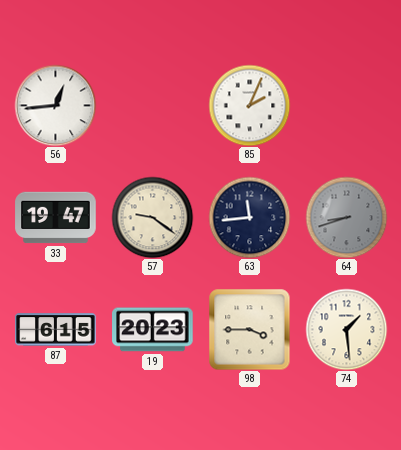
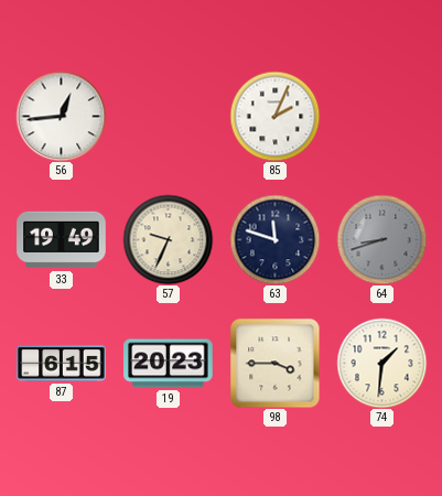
33: 19:47 -> 19:49
57: 9:21 -> 9:34
63: 11:44 -> 11:48
74: 1:29 -> 1:31
